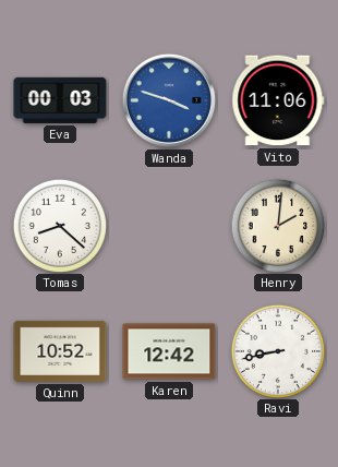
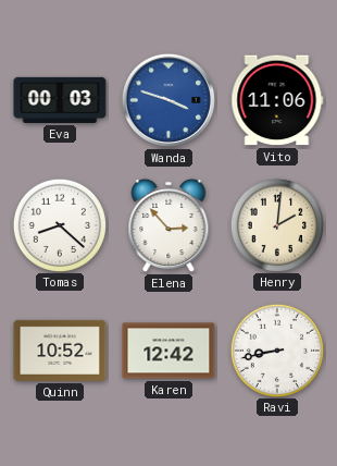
Elena: none -> 2:53
